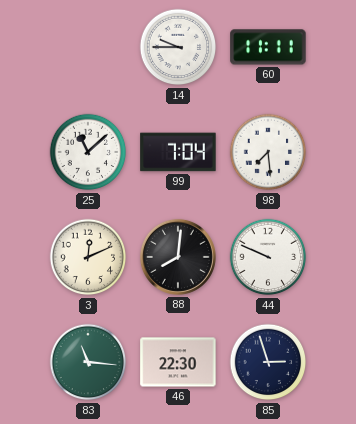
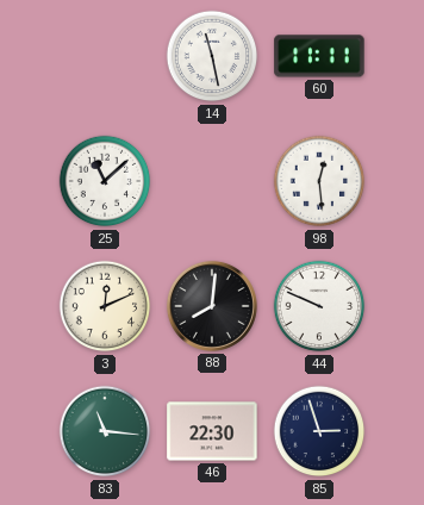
14: 9:45 -> 11:28
99: 7:04 -> none
98: 7:29 -> 12:29
